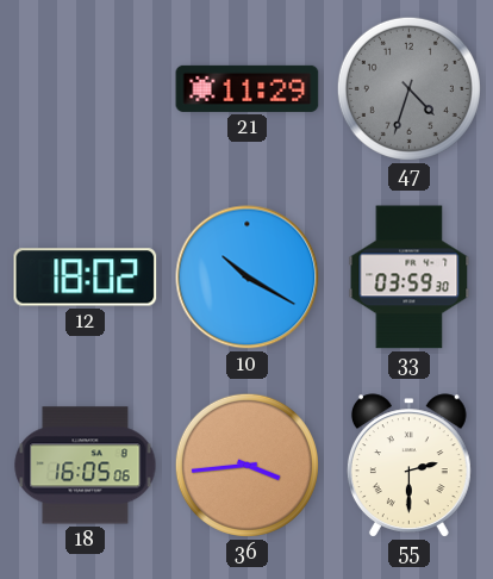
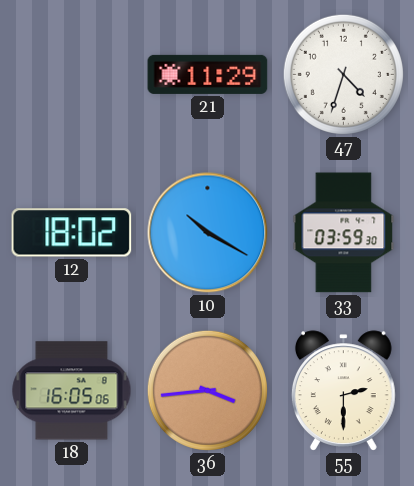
47 dial: grey -> white
